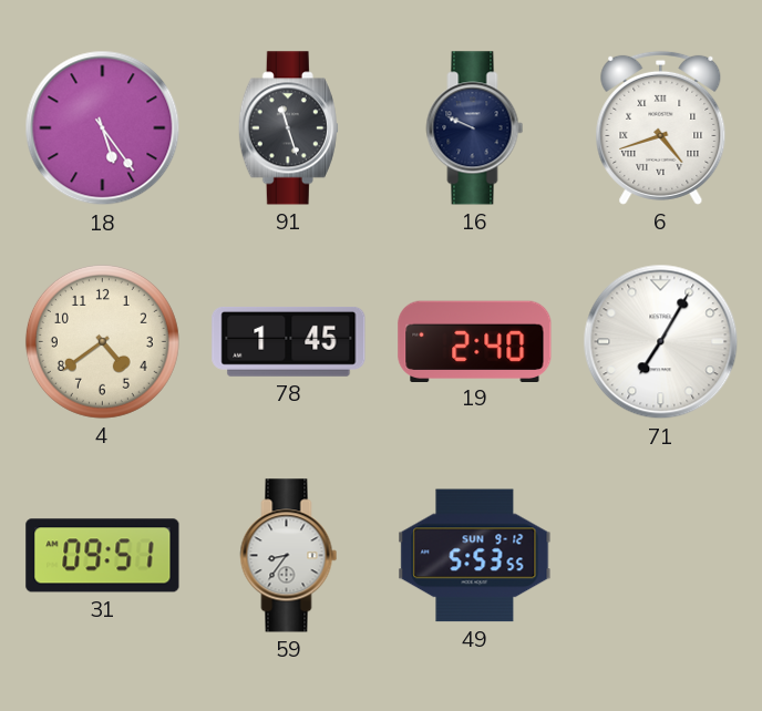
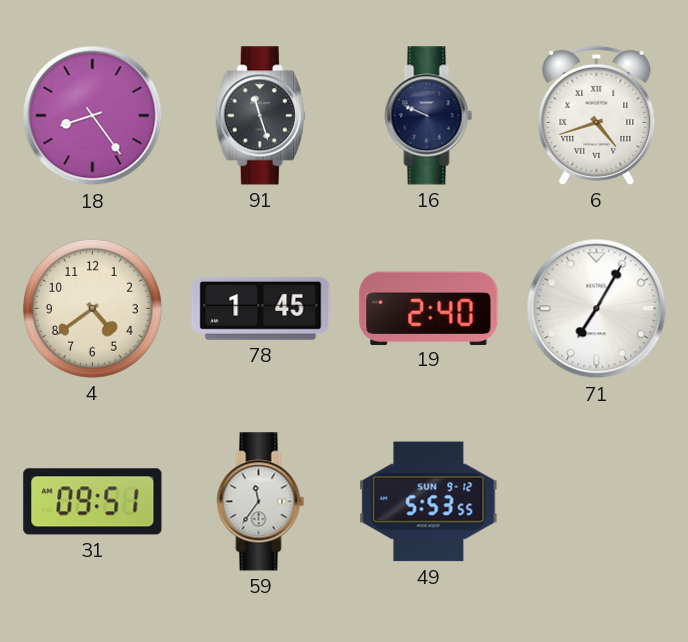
18: 5:24 -> 8:24
59: 8:36 -> 11:36
